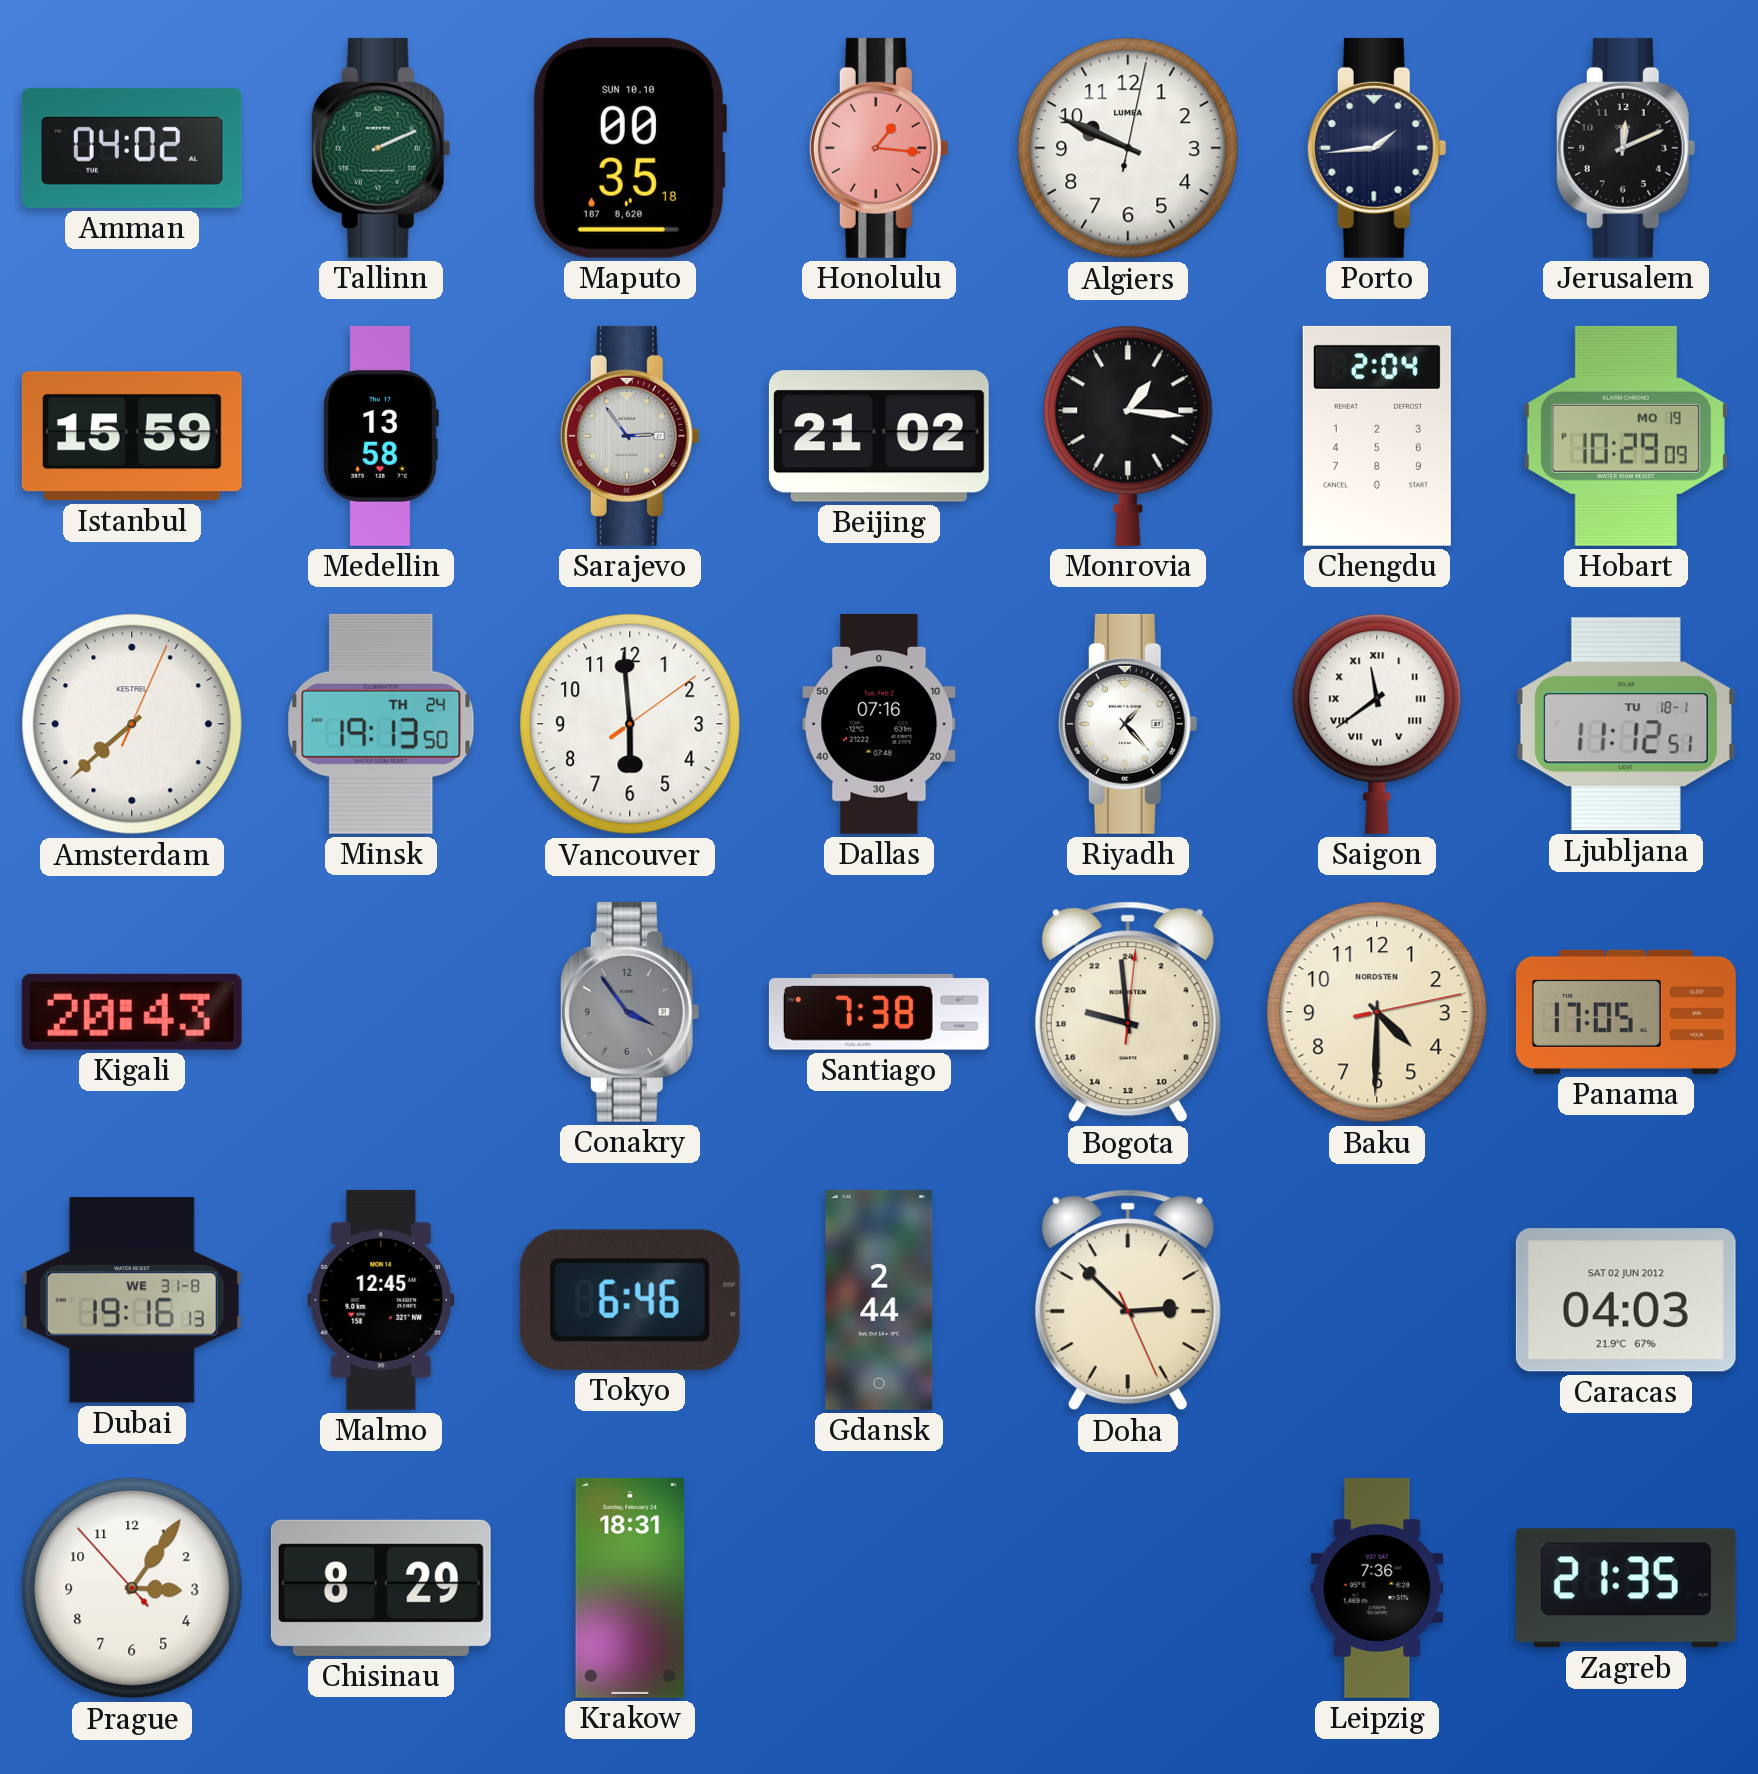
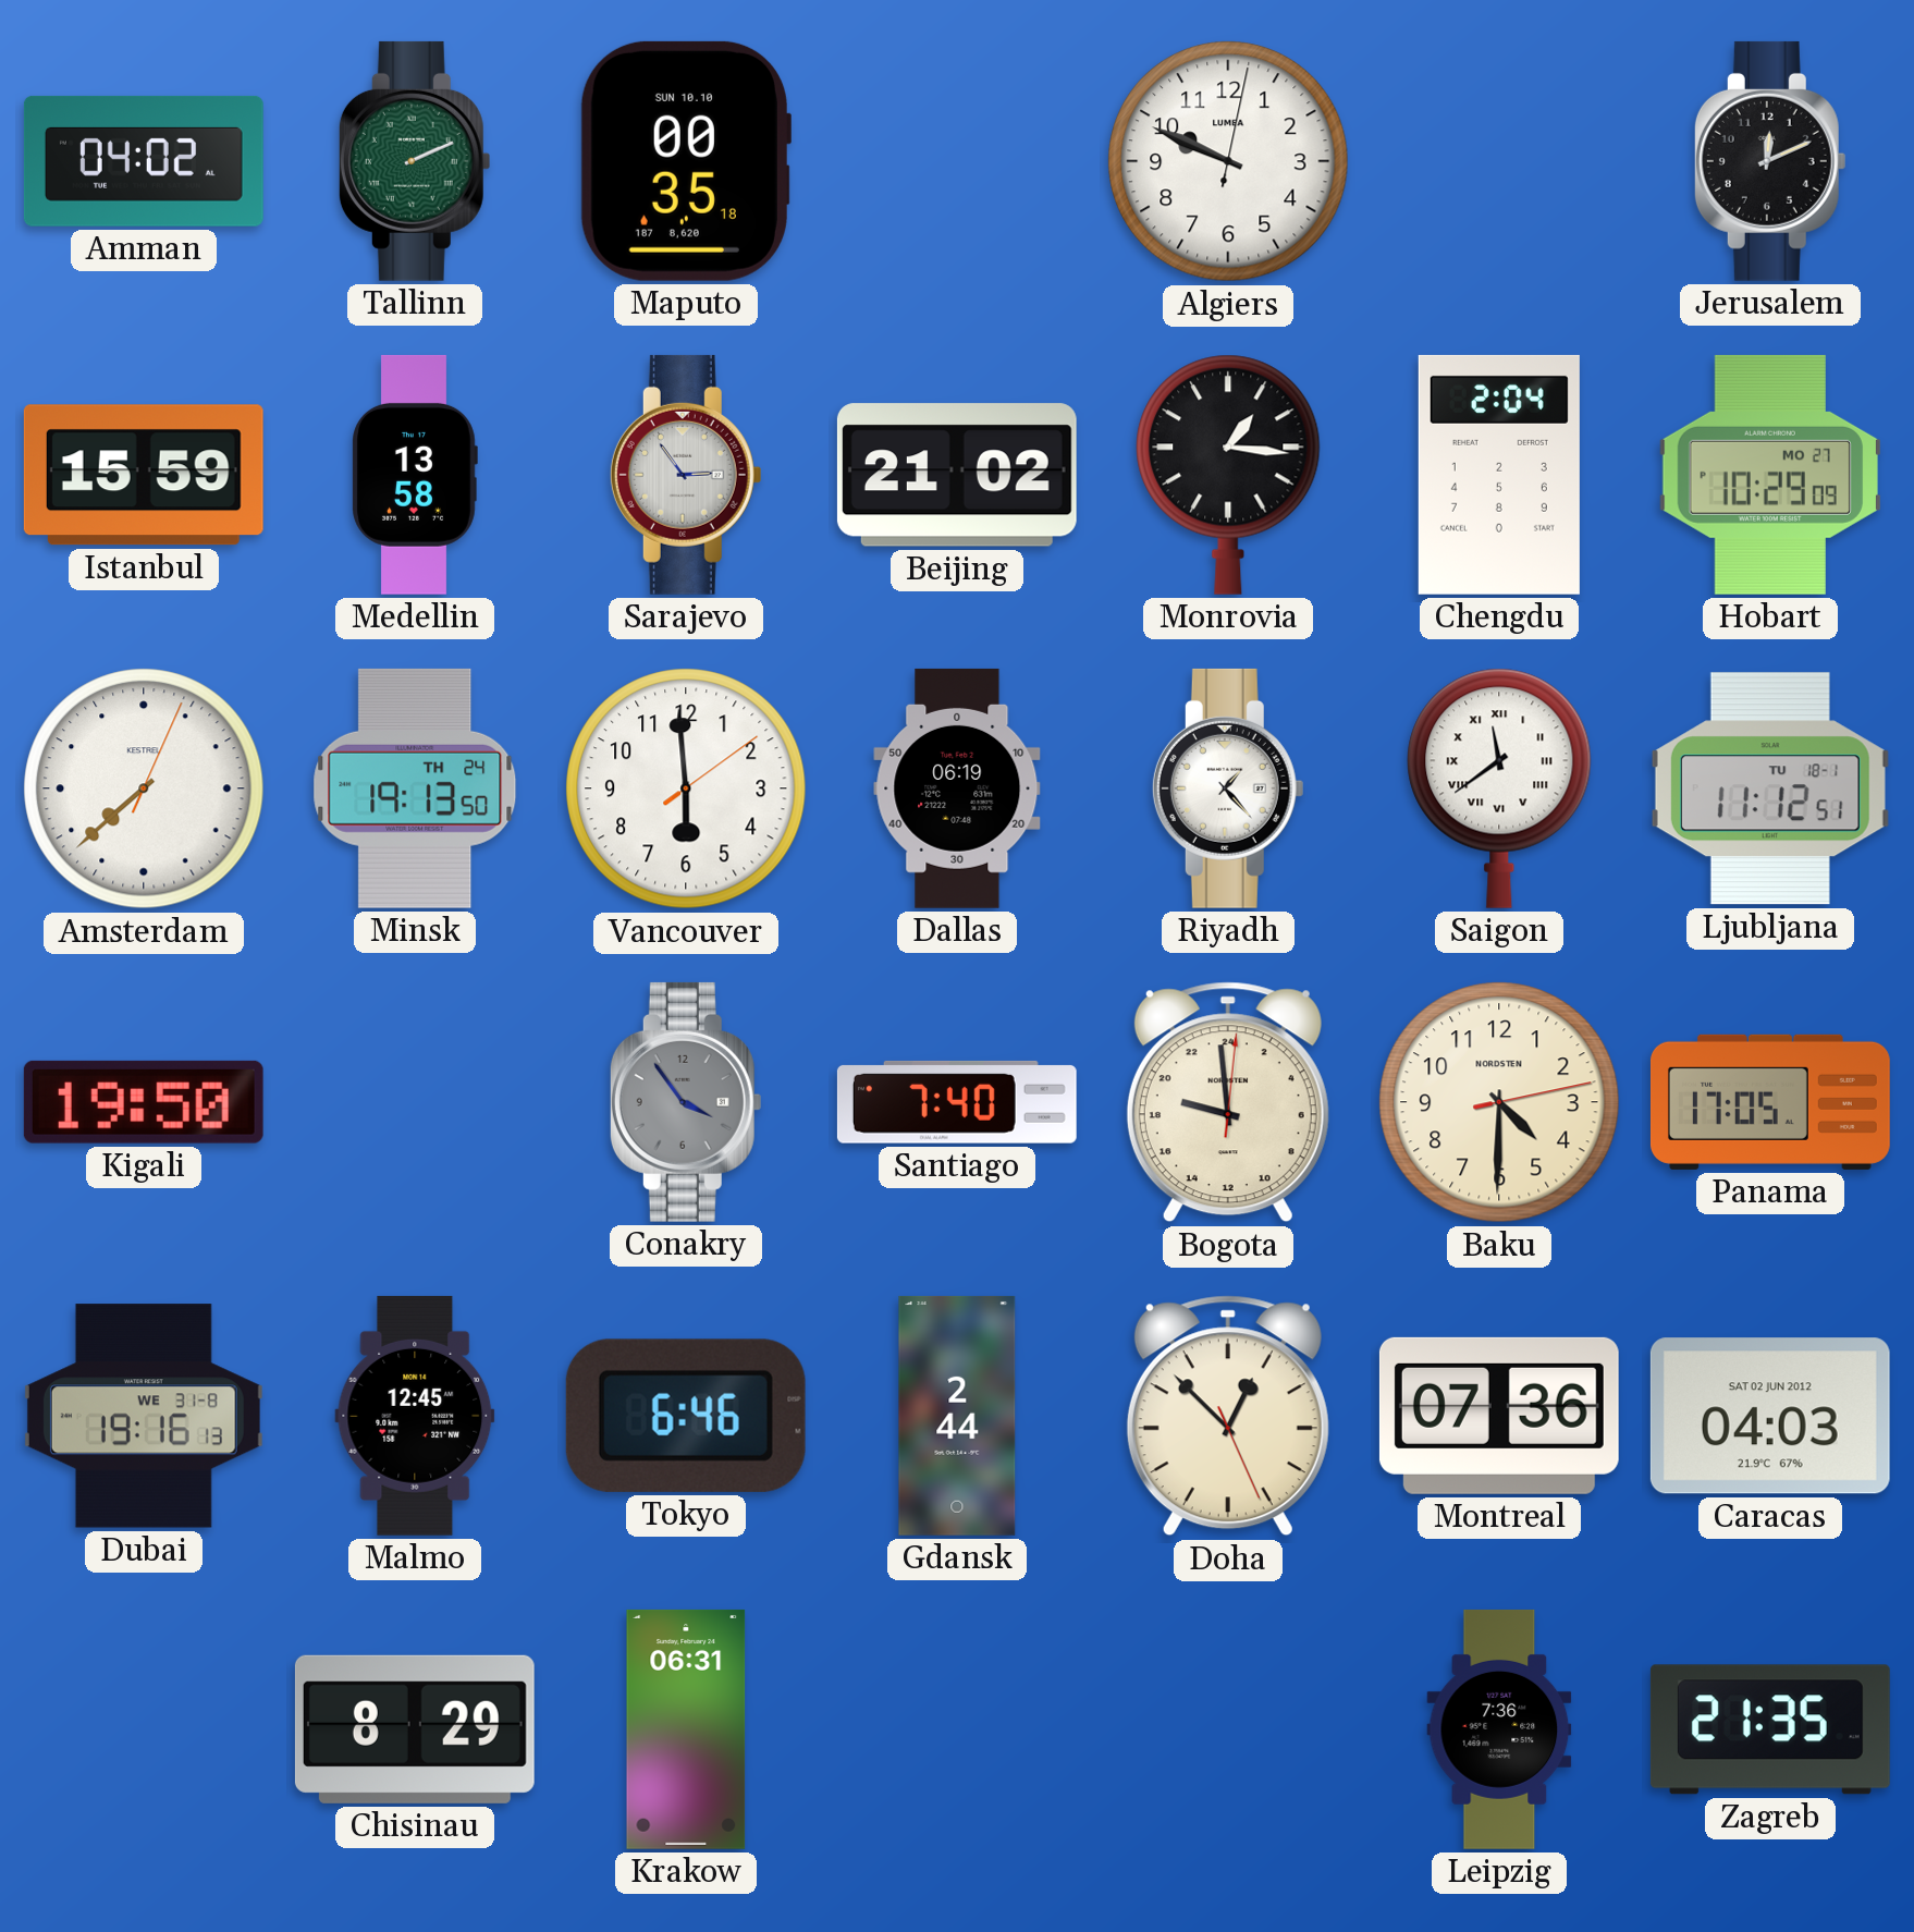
Honolulu: 1:16 -> none
Porto: 1:44 -> none
Hobart date: MO 19 -> MO 27
Dallas: 07:16 -> 06:19
Kigali: 20:43 -> 19:50
Santiago: 7:38 -> 7:40
Doha: 2:52 -> 12:52
Montreal: none -> 07:36
Prague: 3:05 -> none
Krakow: 18:31 -> 06:31
